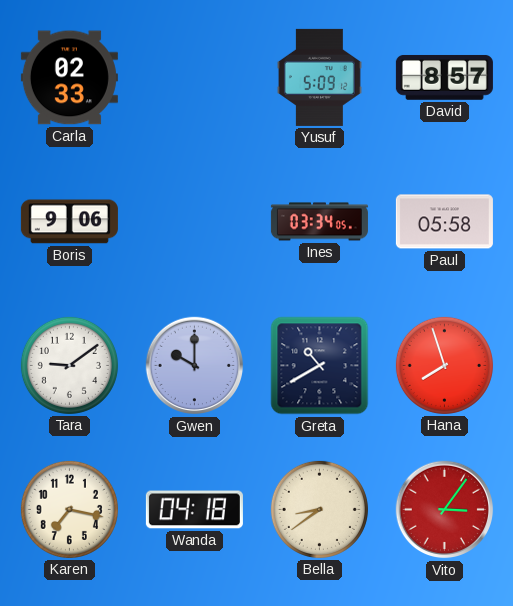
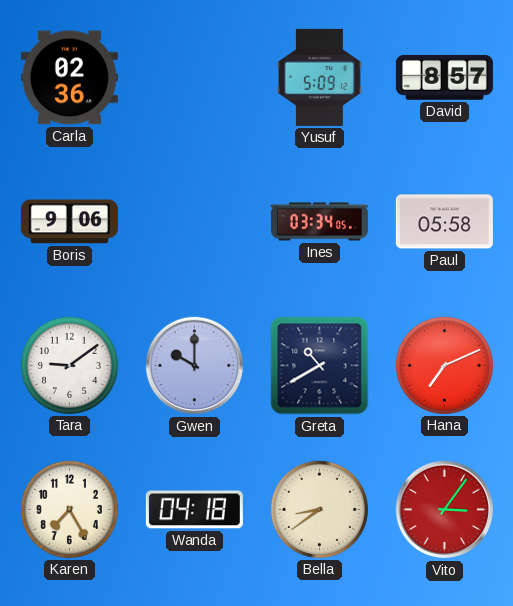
Carla: 02:33 -> 02:36
Hana: 7:57 -> 7:11
Karen: 7:17 -> 7:25
